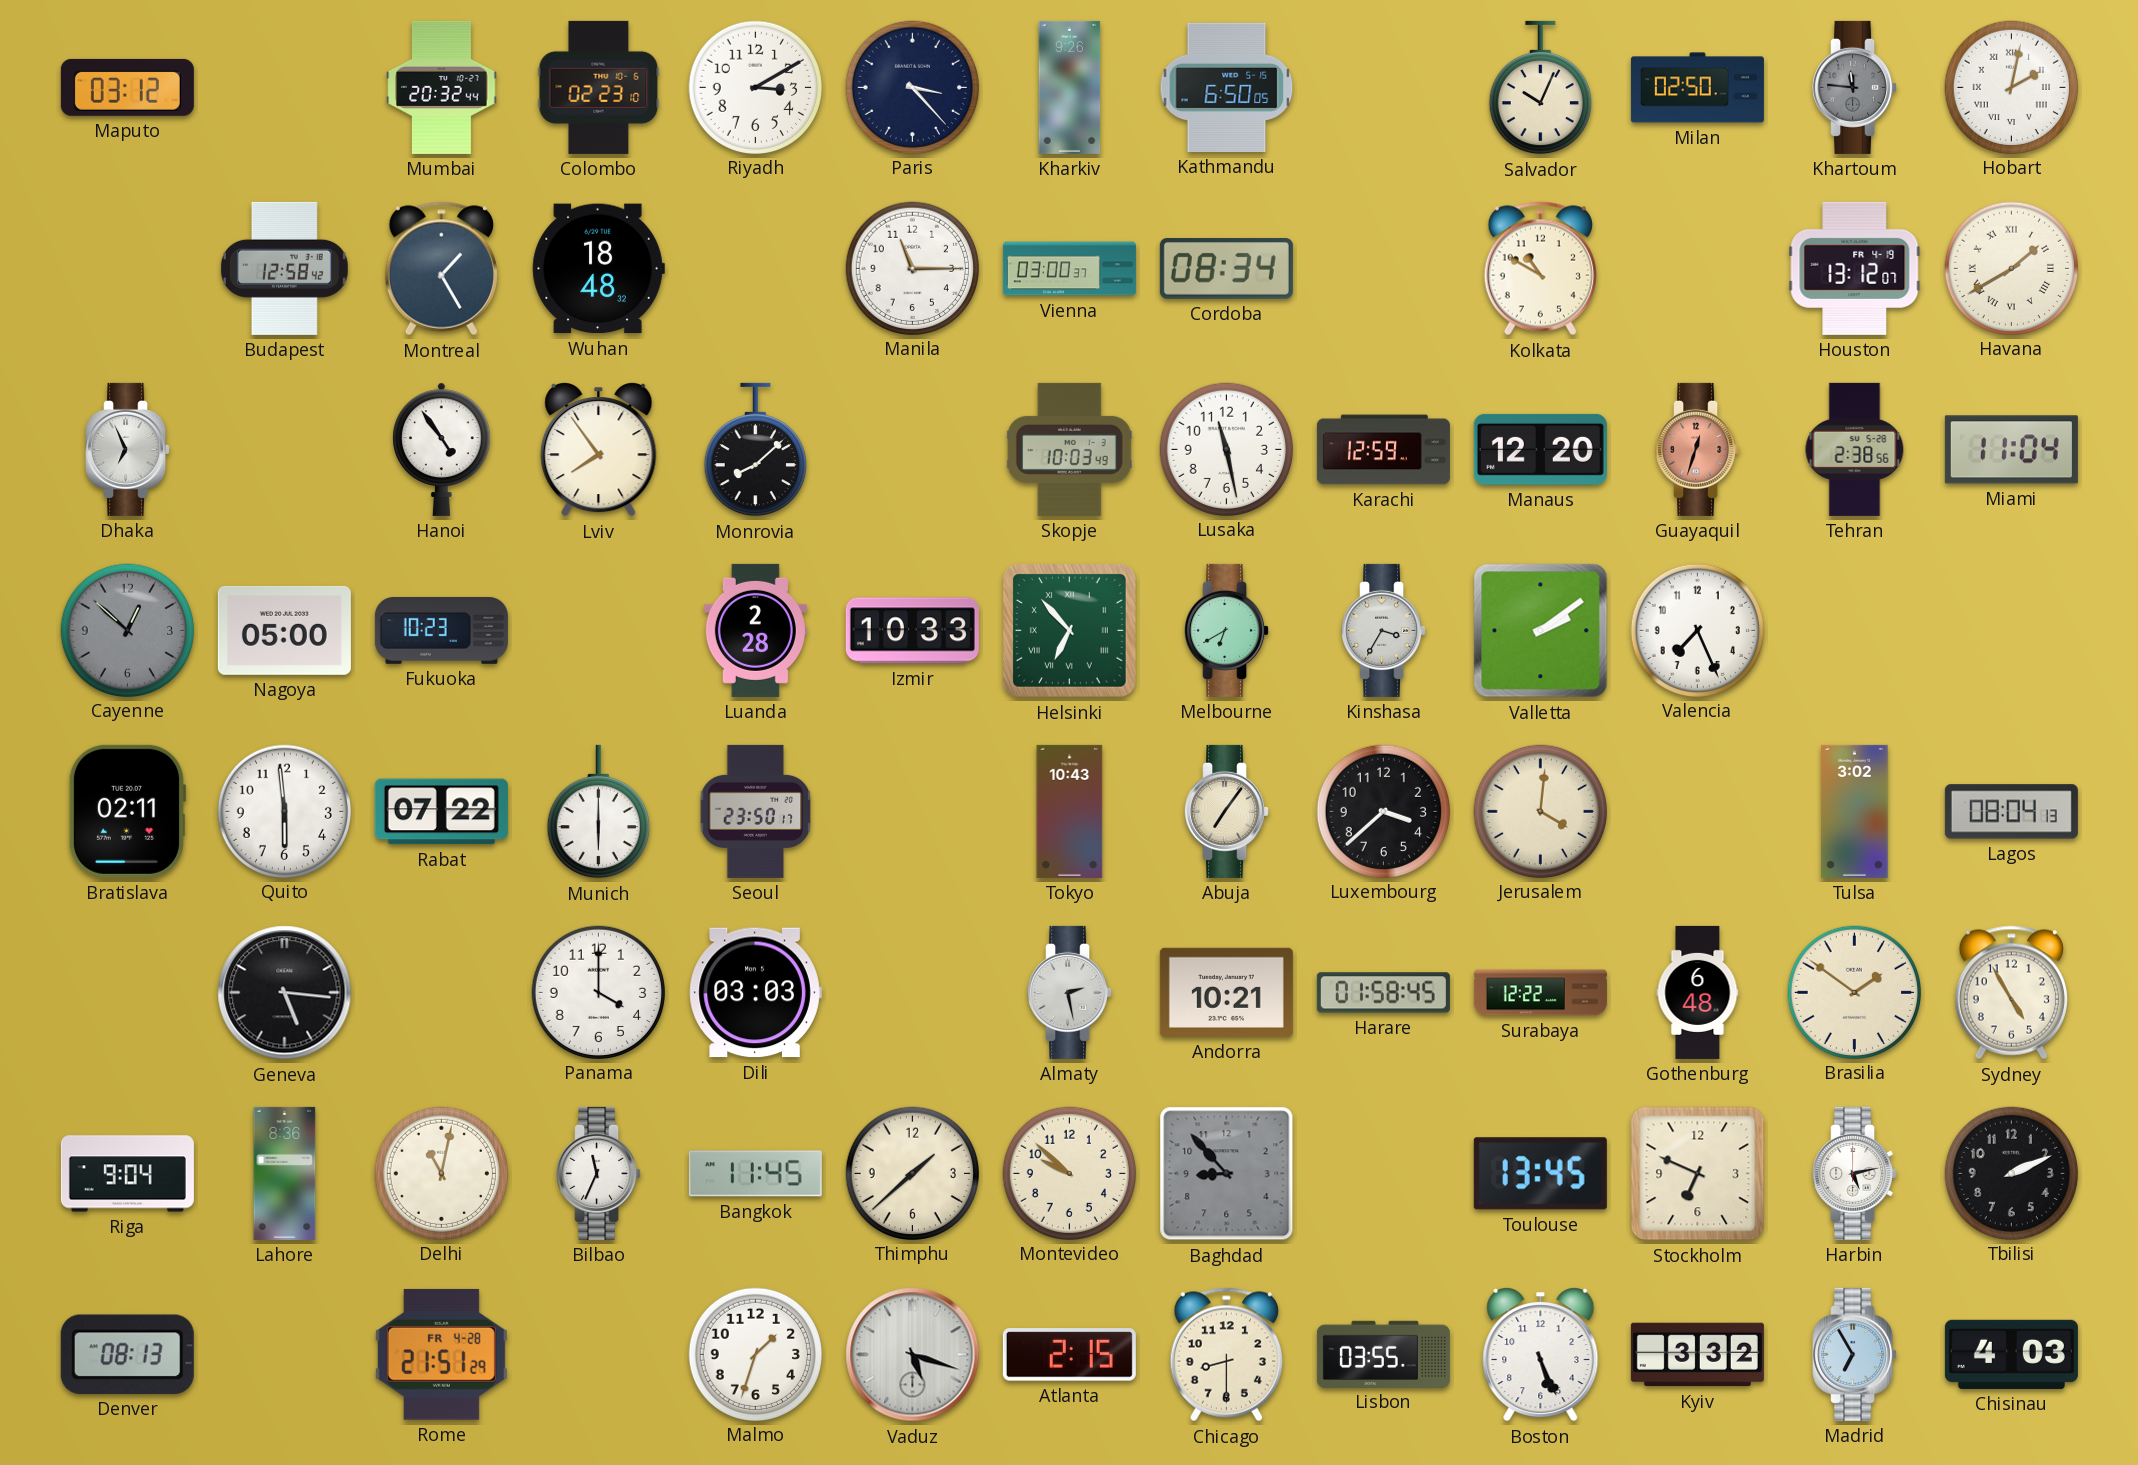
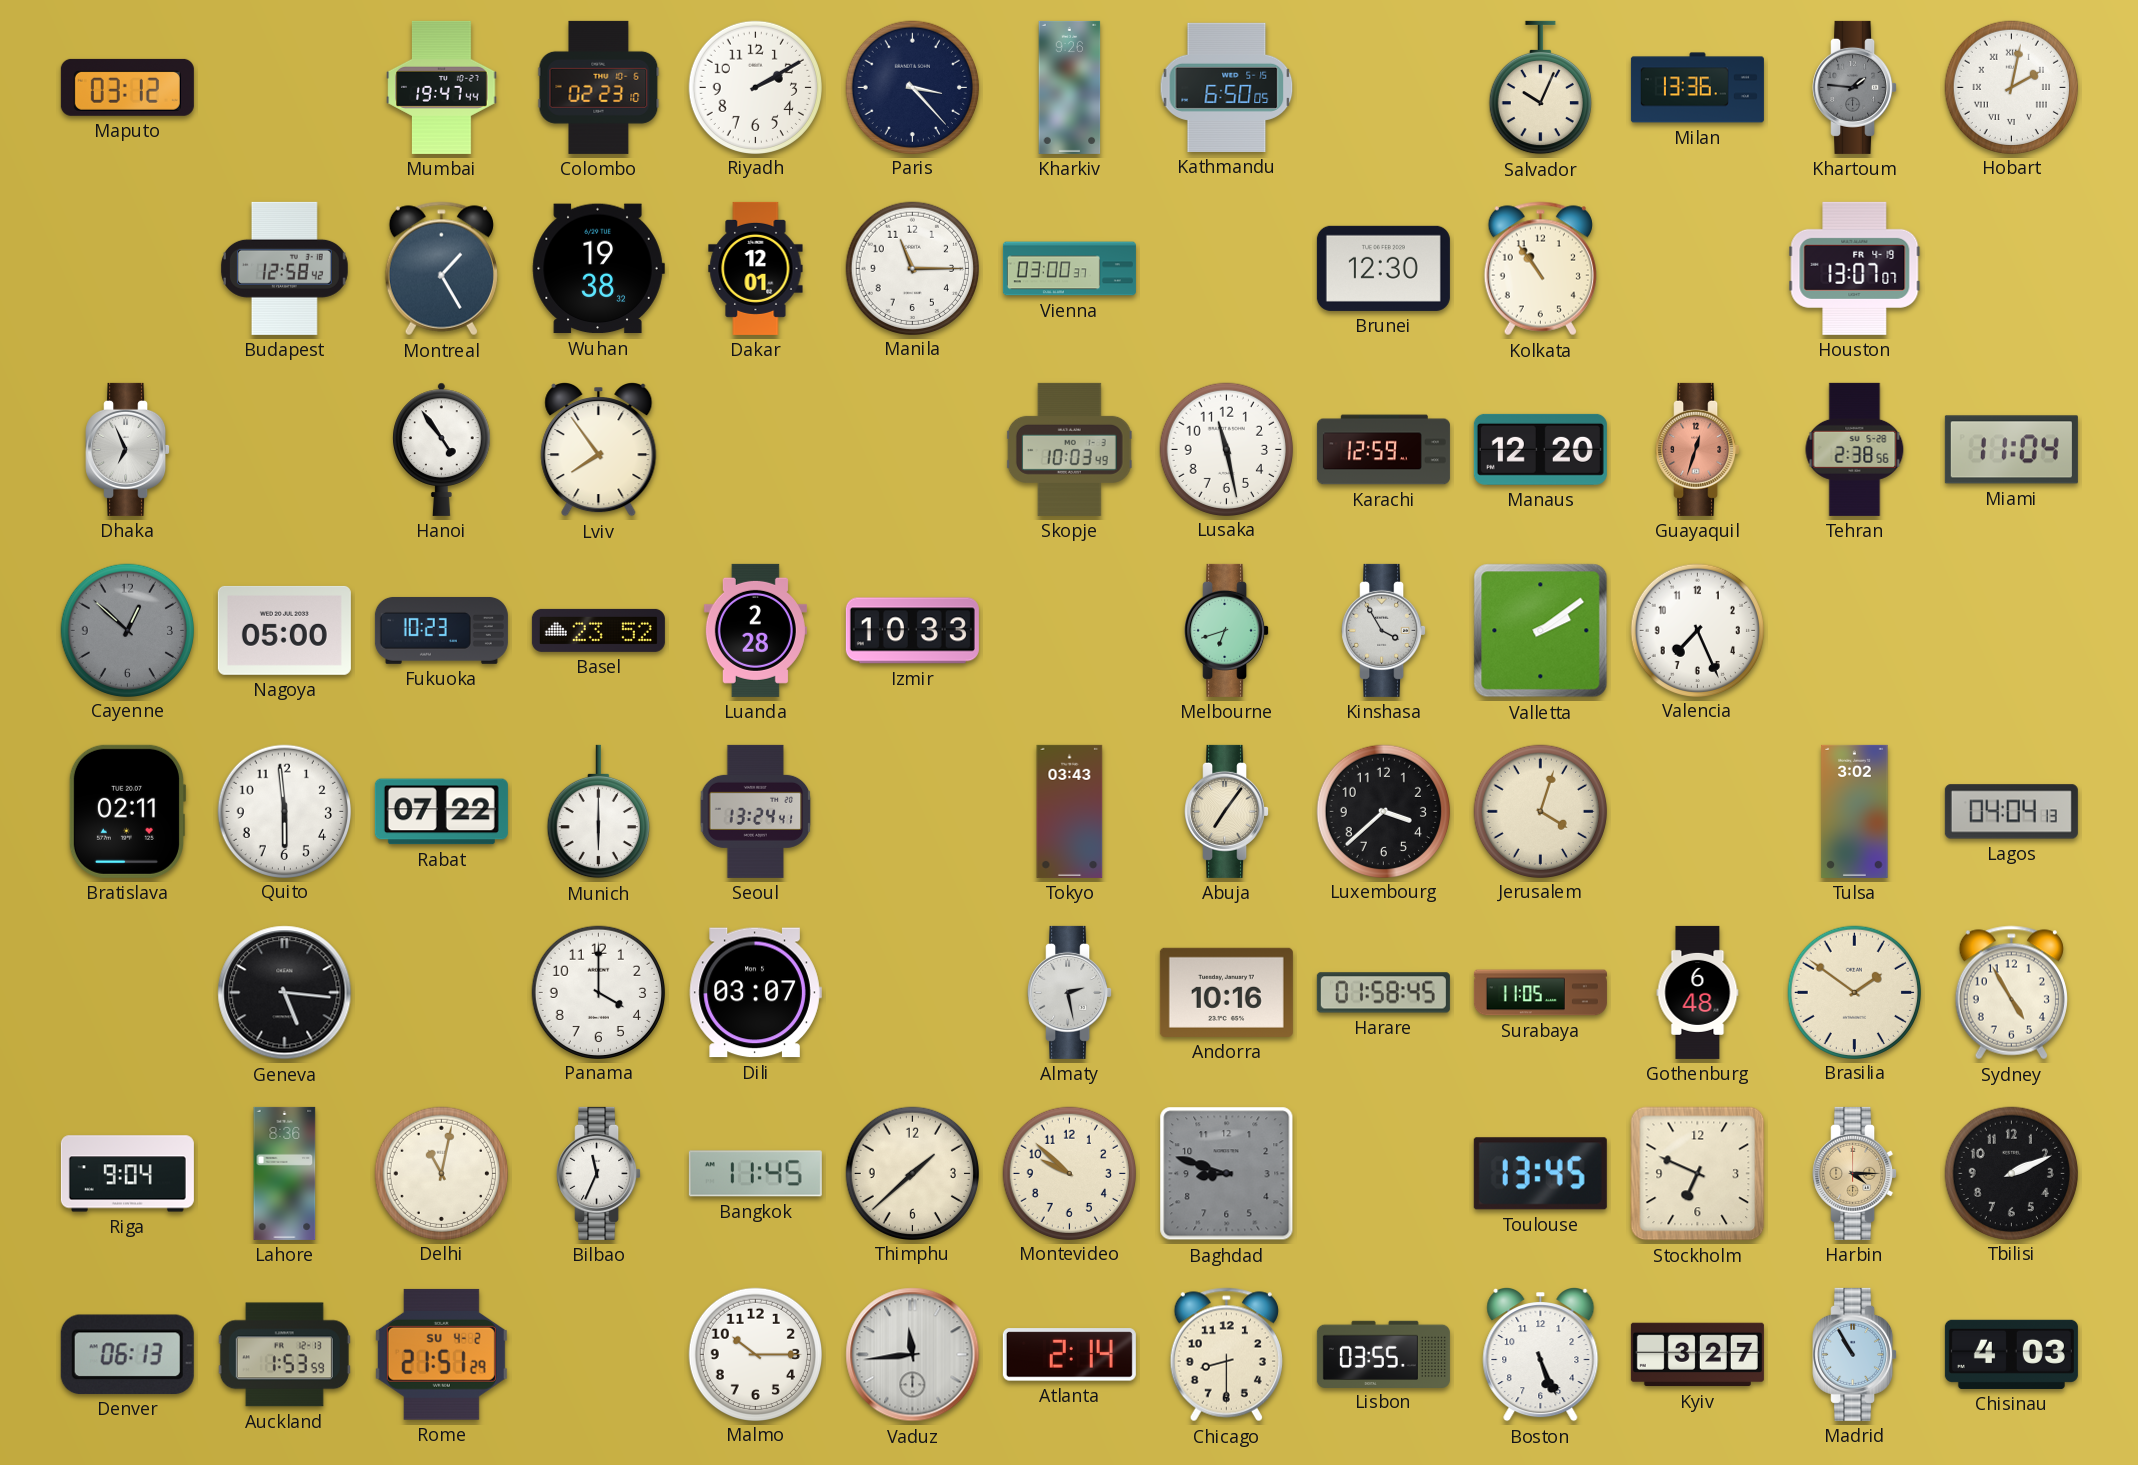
Mumbai: 20:32 -> 19:47
Riyadh: 3:10 -> 2:10
Milan: 02:50 -> 13:36
Khartoum: 11:46 -> 1:46
Wuhan: 18:48 -> 19:38
Dakar: none -> 12:01
Cordoba: 08:34 -> none
Brunei: none -> 12:30
Kolkata: 10:50 -> 10:54
Houston: 13:12 -> 13:07
Havana: 1:40 -> none
Monrovia: 8:08 -> none
Basel: none -> 23:52
Helsinki: 6:53 -> none
Melbourne: 6:40 -> 6:42
Kinshasa: 3:35 -> 3:55
Seoul: 23:50 -> 13:24
Tokyo: 10:43 -> 03:43
Jerusalem: 4:01 -> 4:03
Lagos: 08:04 -> 04:04
Dili: 03:03 -> 03:07
Andorra: 10:21 -> 10:16
Surabaya: 12:22 -> 11:05
Baghdad: 8:53 -> 8:48
Harbin: 5:13 -> 4:15
Harbin dial: white -> champagne
Denver: 08:13 -> 06:13
Auckland: none -> 1:53
Rome date: FR 4-28 -> SU 4-2
Malmo: 1:33 -> 10:15
Vaduz: 5:18 -> 11:44
Atlanta: 2:15 -> 2:14
Kyiv: 3:32 -> 3:27
Madrid: 6:55 -> 10:55
